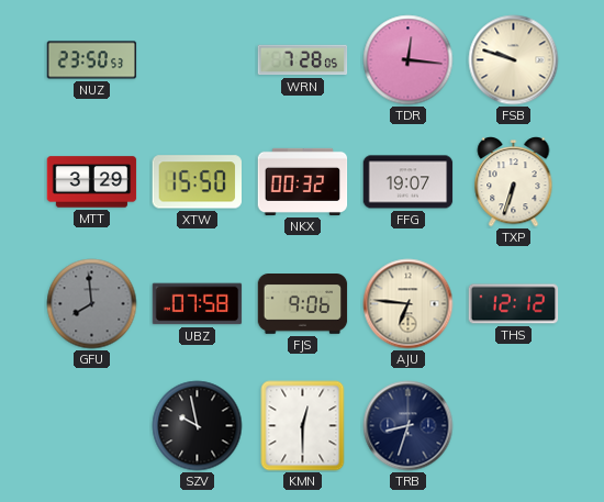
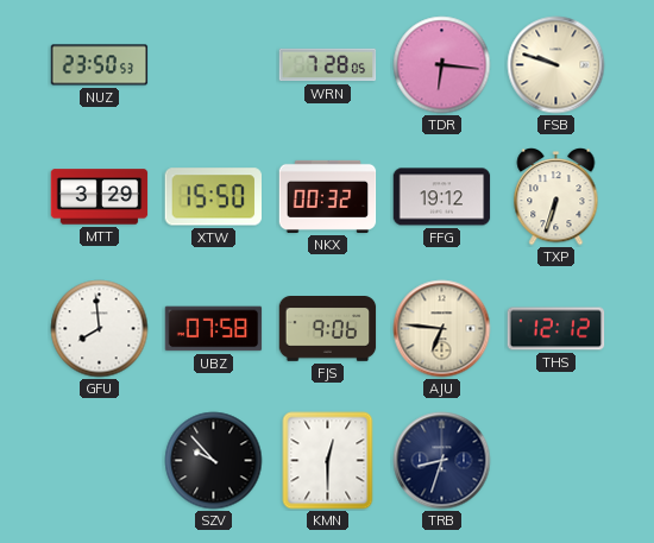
TDR: 12:16 -> 6:16
FFG: 19:07 -> 19:12
GFU dial: grey -> white
SZV: 9:58 -> 9:53
